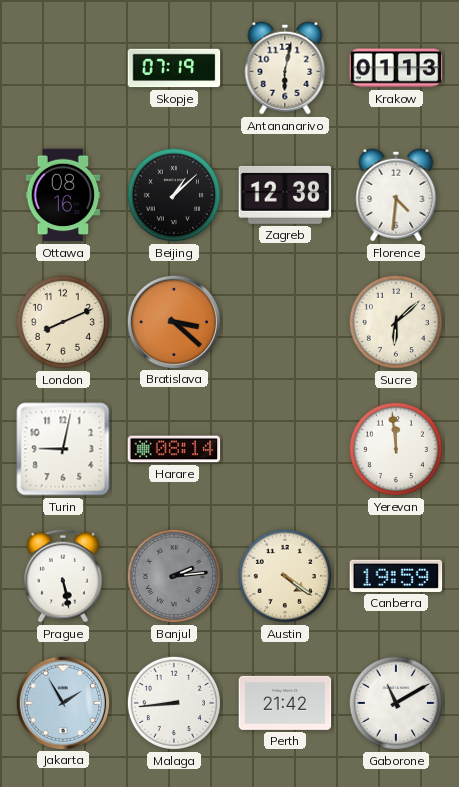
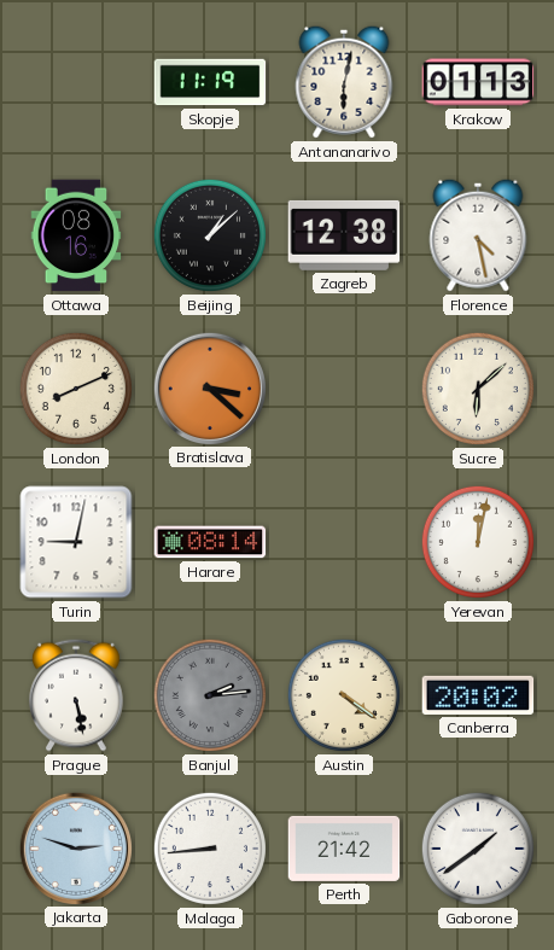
Skopje: 07:19 -> 11:19
Florence: 4:31 -> 4:28
Yerevan: 11:59 -> 12:02
Canberra: 19:59 -> 20:02
Jakarta: 1:55 -> 2:48
Gaborone: 11:10 -> 1:39
